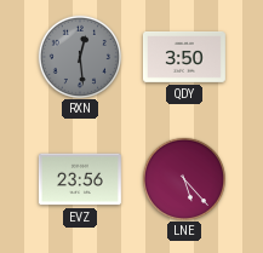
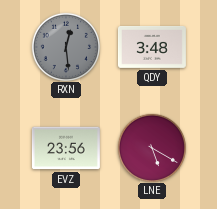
QDY: 3:50 -> 3:48
LNE: 5:23 -> 5:20
